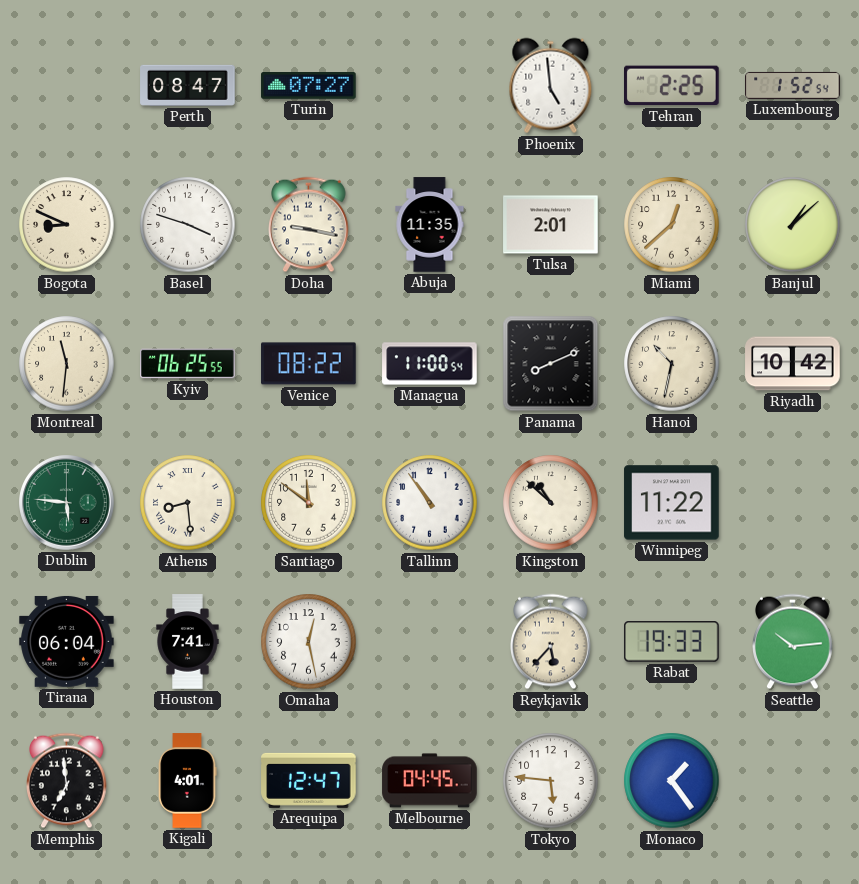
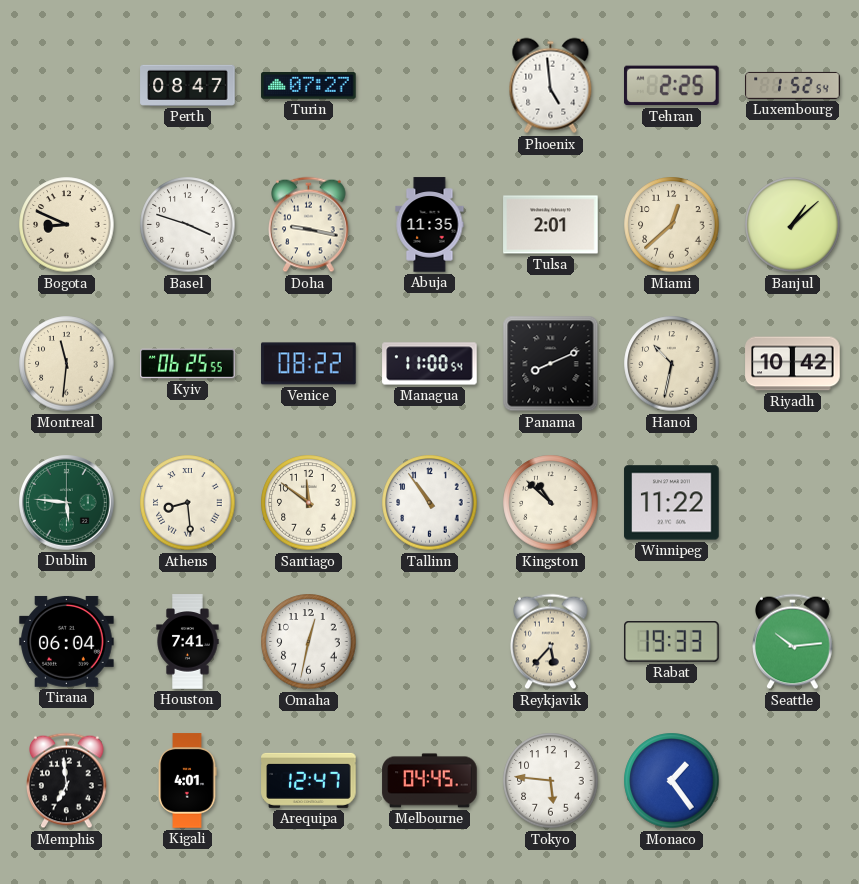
Omaha: 12:28 -> 12:32
